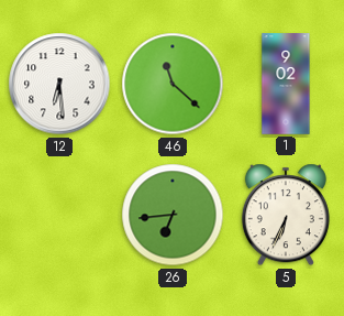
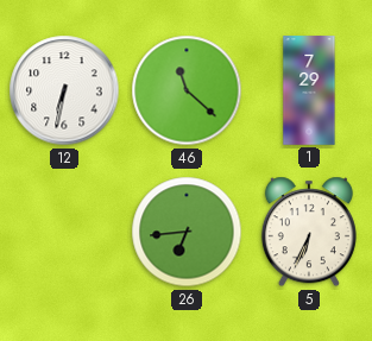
12: 6:29 -> 6:32
1: 9:02 -> 7:29
